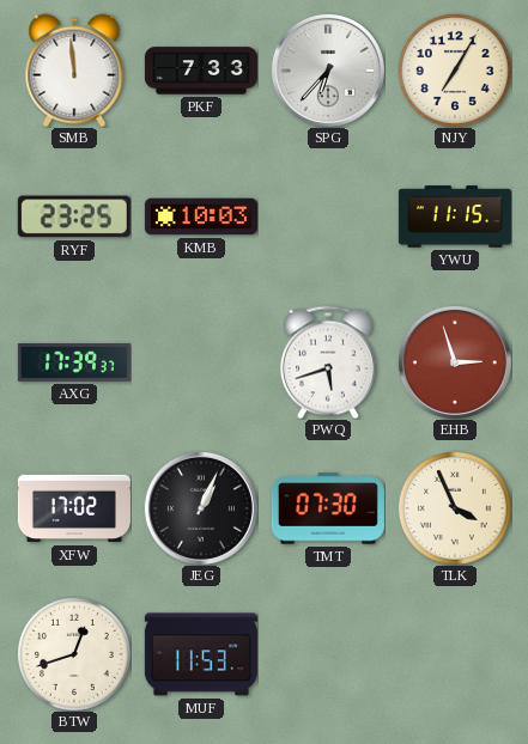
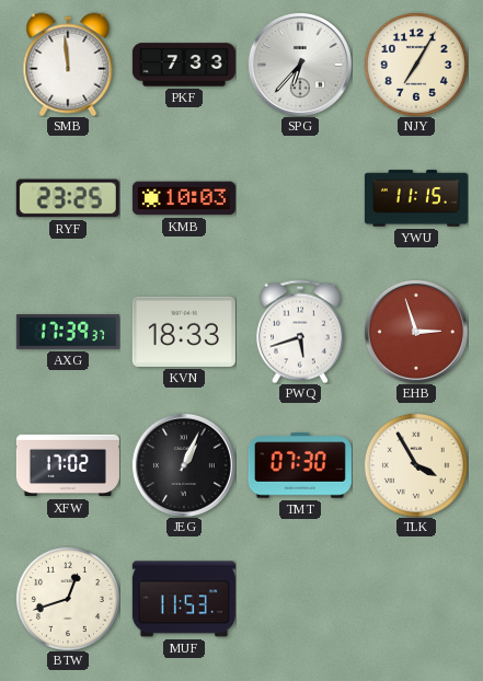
KVN: none -> 18:33
TLK: 3:56 -> 3:55
